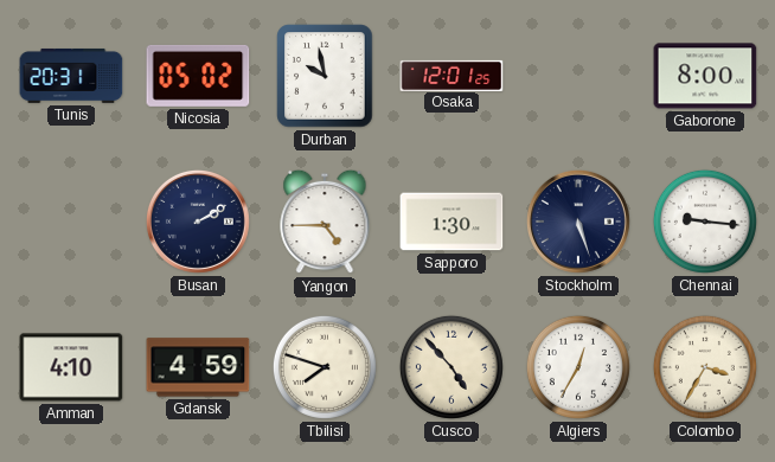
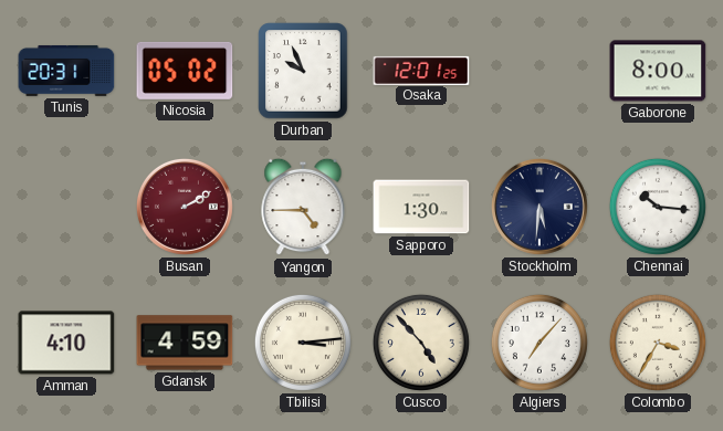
Durban: 9:58 -> 9:56
Busan dial: navy -> burgundy
Stockholm: 5:27 -> 5:31
Chennai: 9:16 -> 10:16
Tbilisi: 7:48 -> 3:14
Algiers: 12:35 -> 7:07
